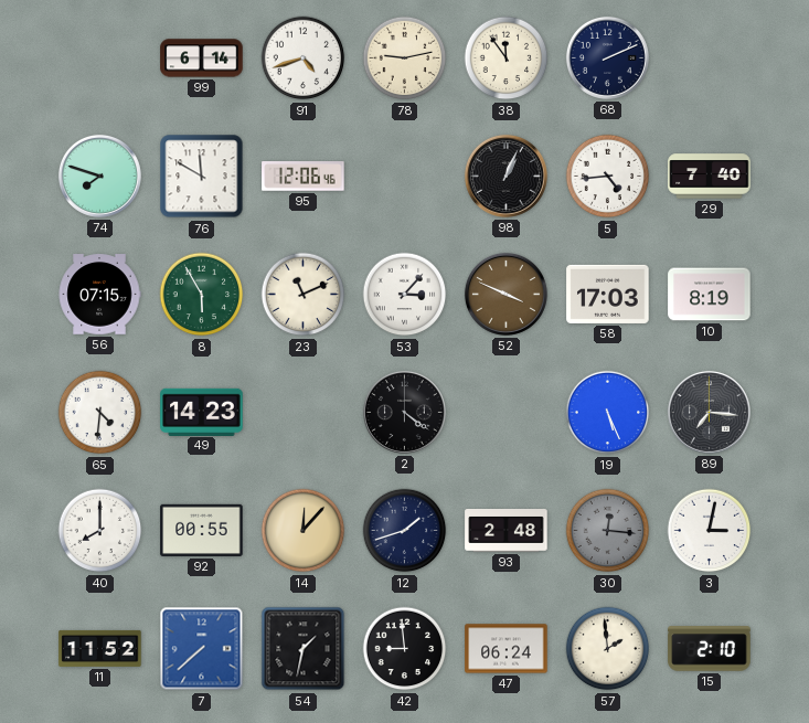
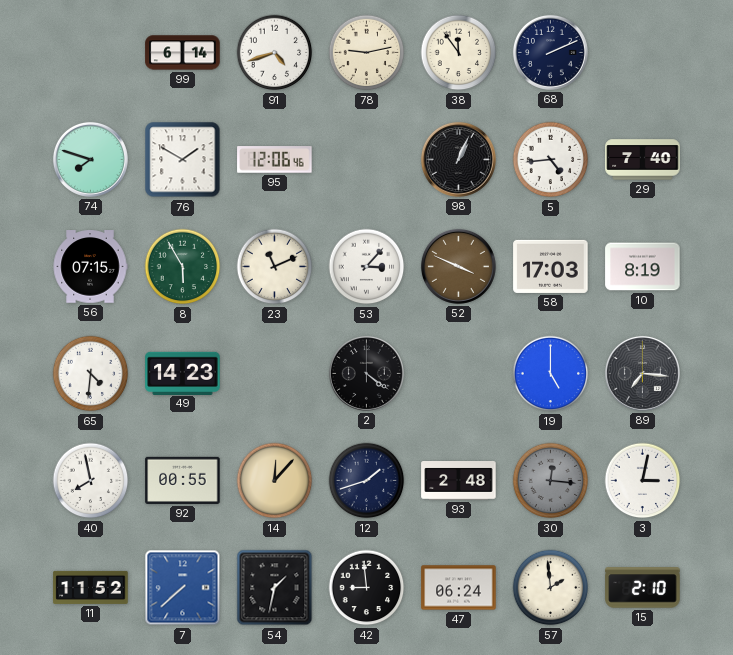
76: 11:50 -> 1:50
19: 5:26 -> 5:00
40: 8:00 -> 7:58
